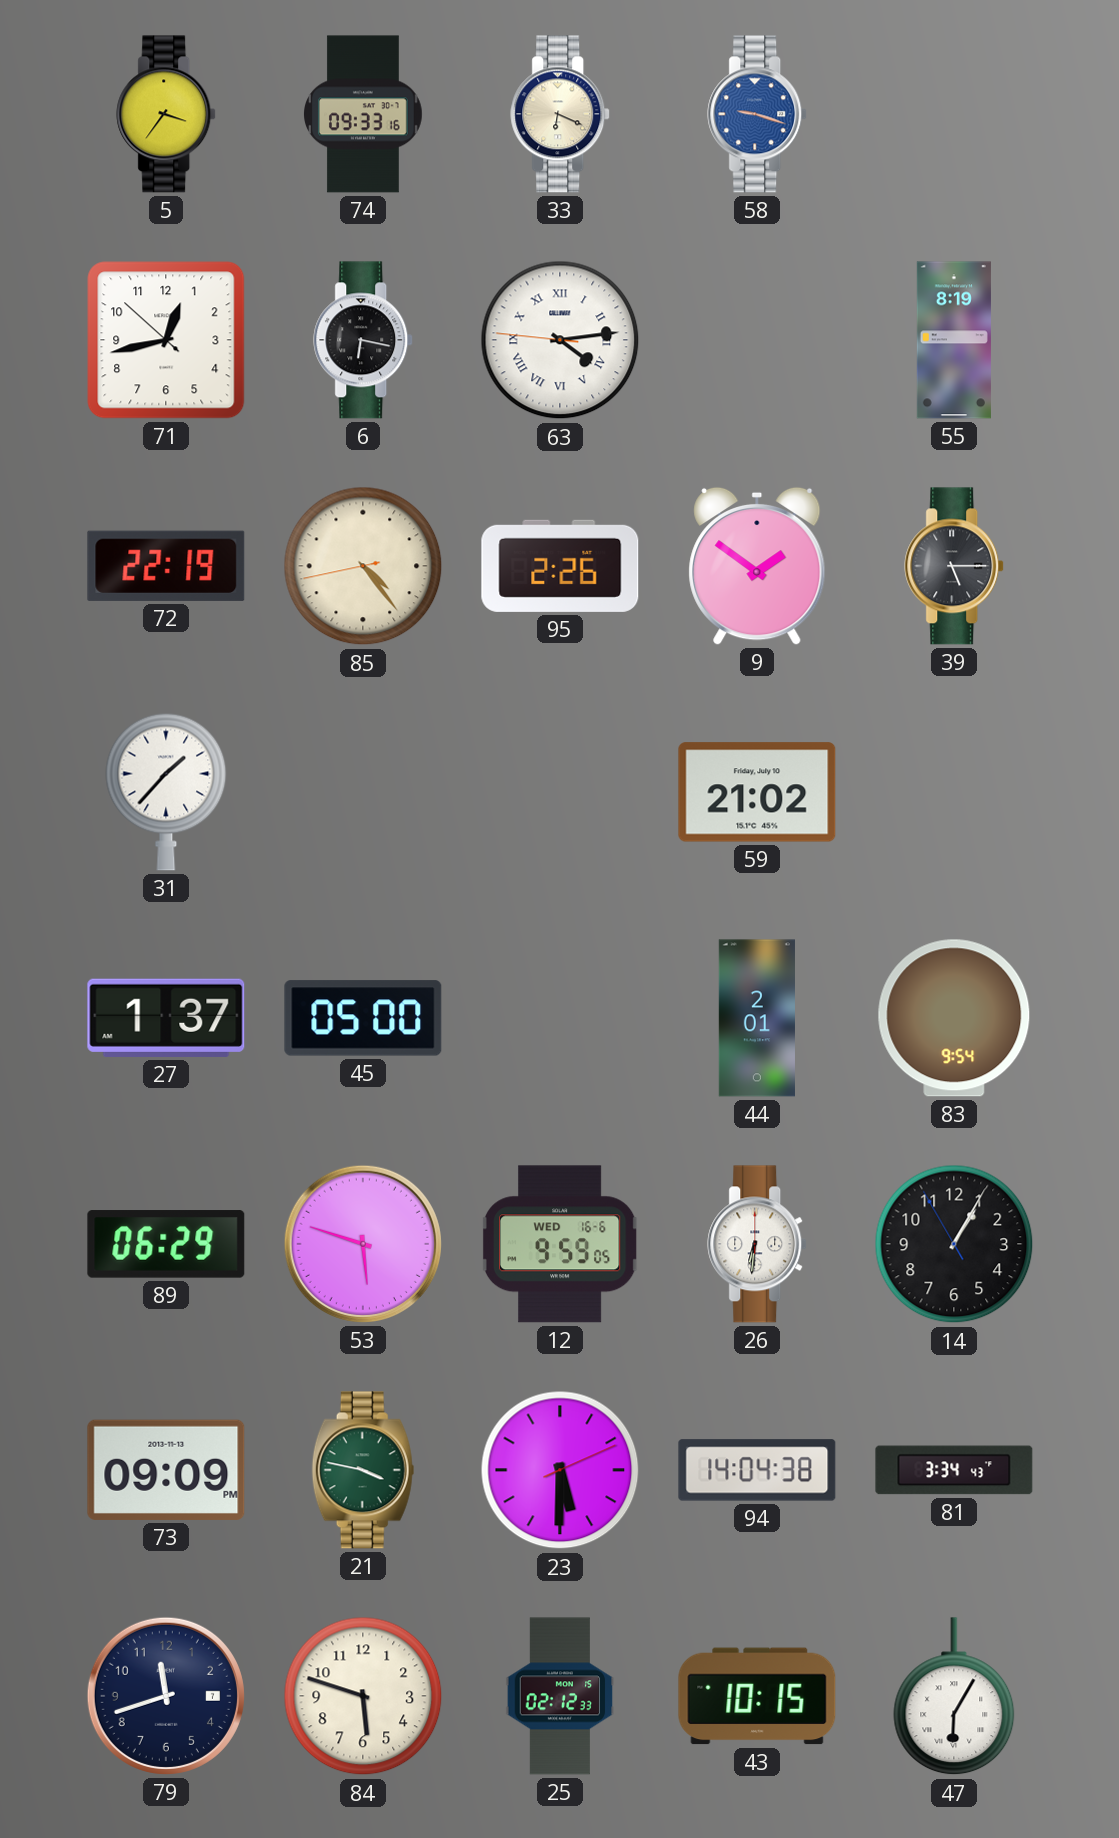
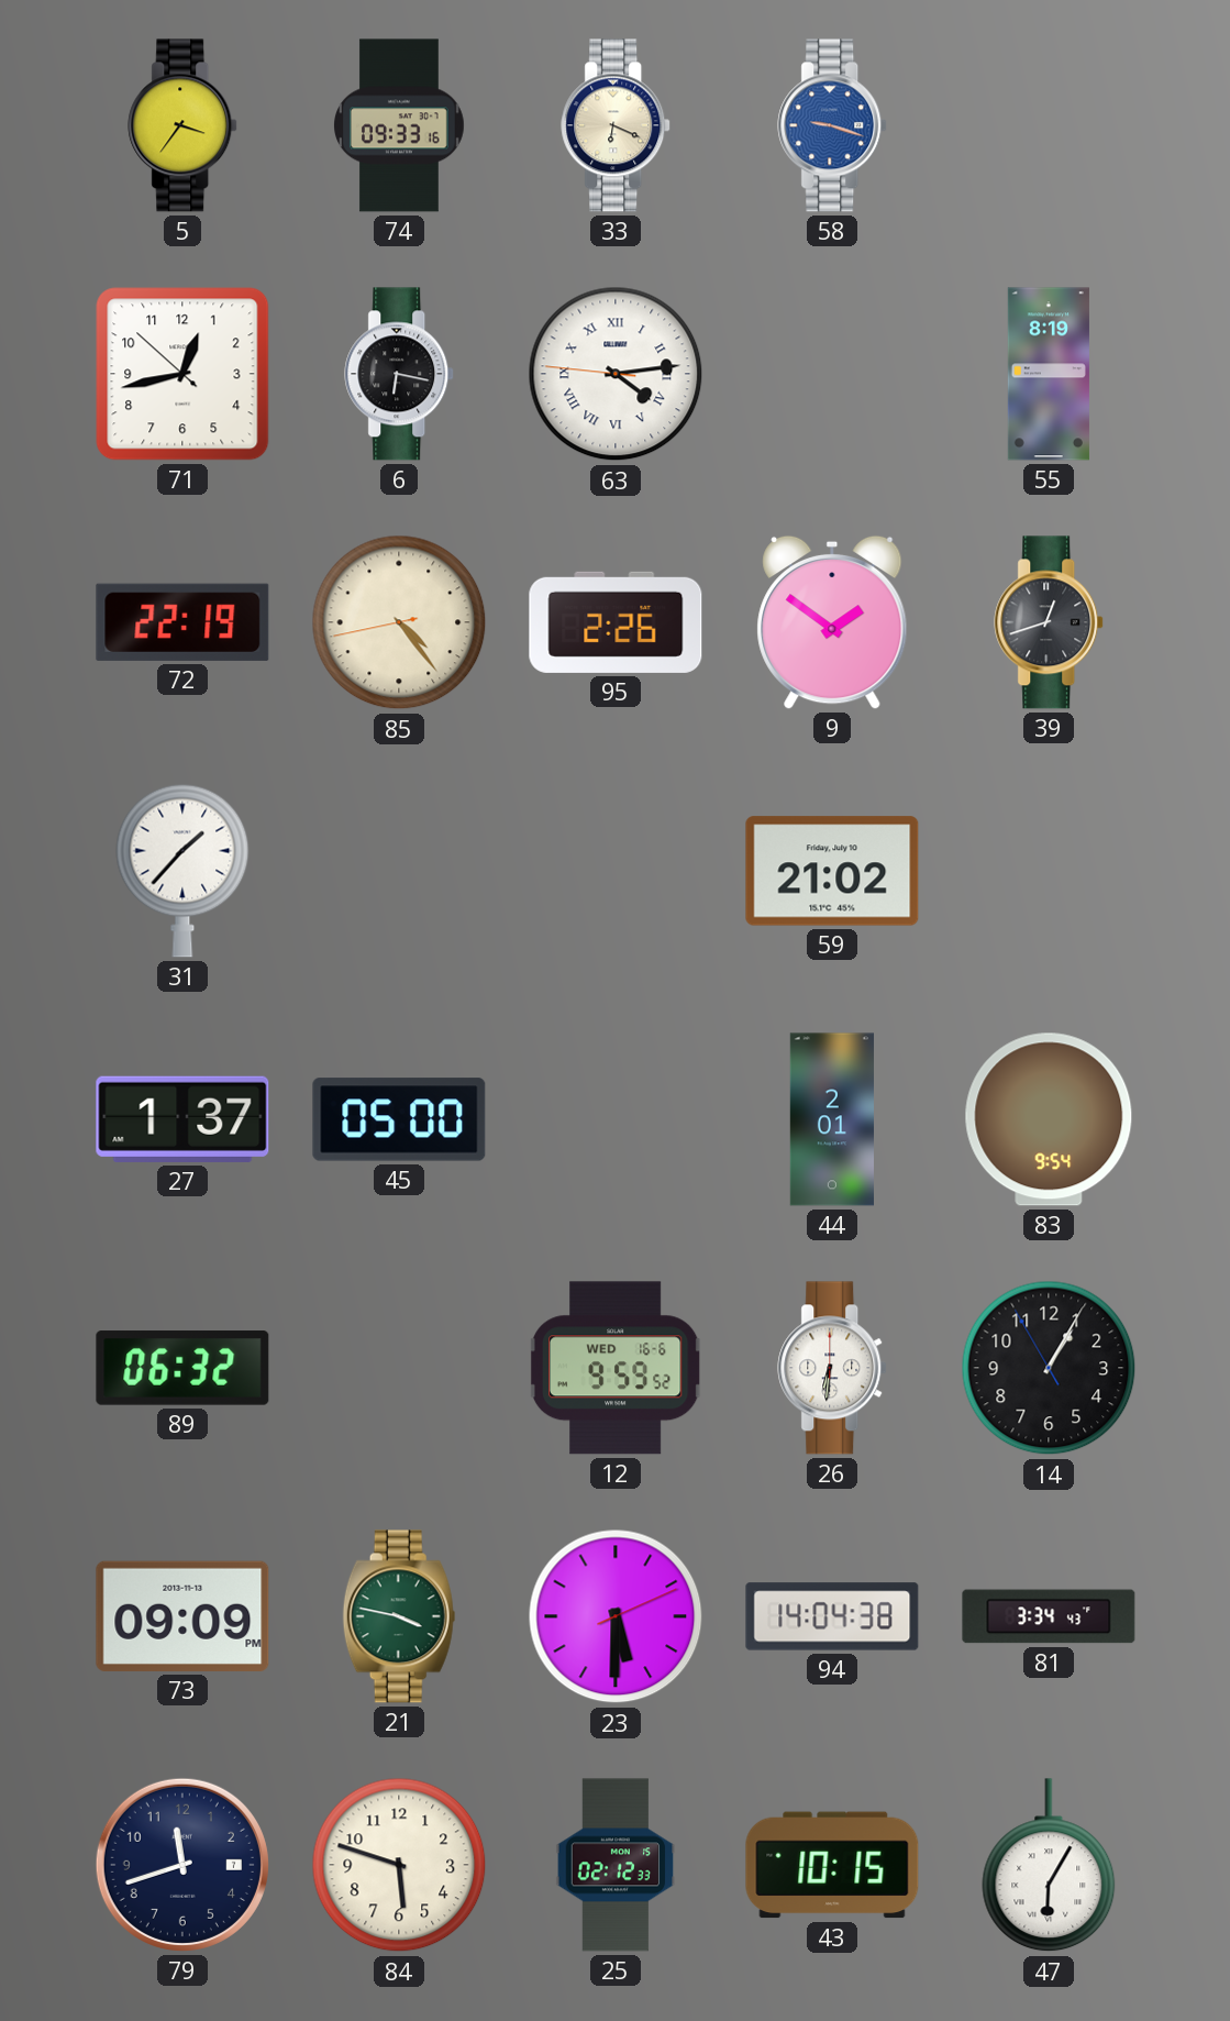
39: 5:15 -> 12:42
89: 06:29 -> 06:32
53: 5:48 -> none
12: 9:59:05 -> 9:59:52
